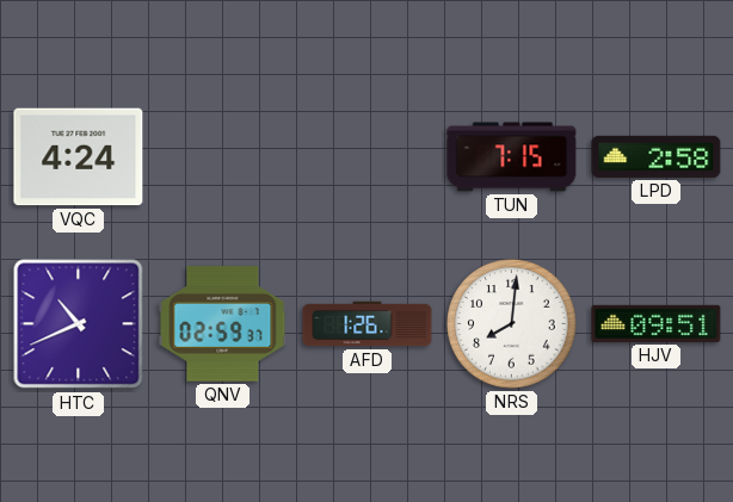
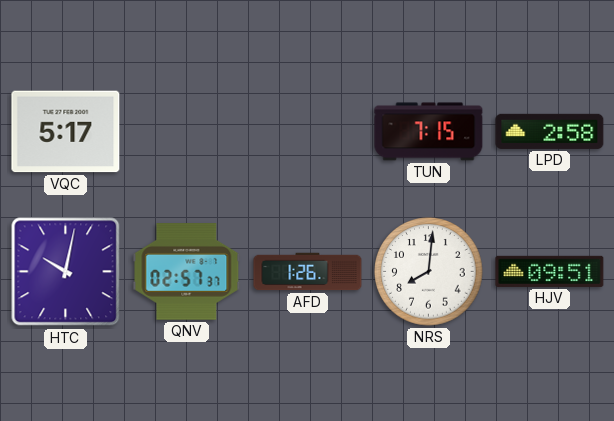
VQC: 4:24 -> 5:17
HTC: 10:41 -> 10:02
QNV: 02:59 -> 02:57
